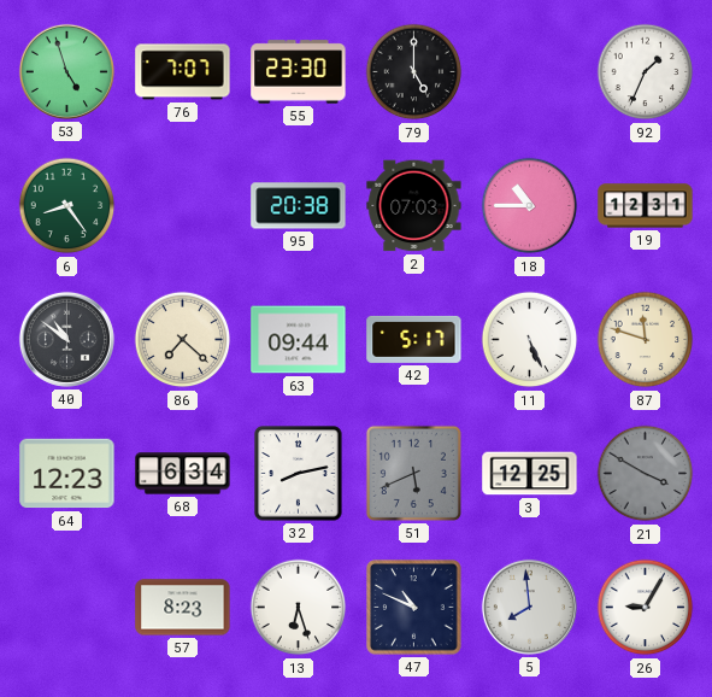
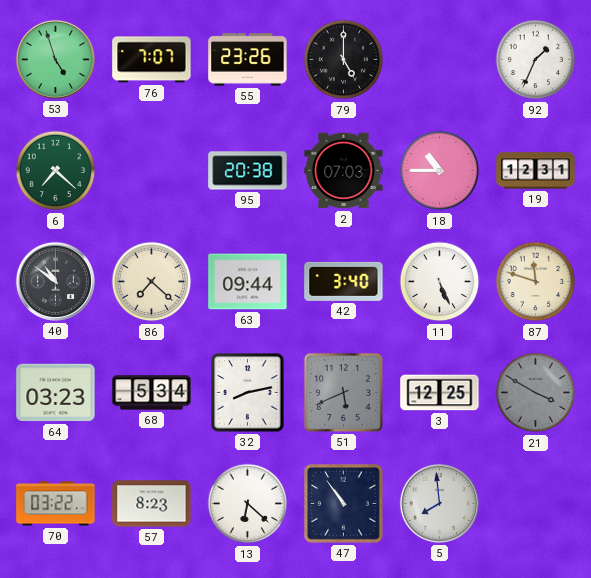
55: 23:30 -> 23:26
6: 8:24 -> 7:22
42: 5:17 -> 3:40
64: 12:23 -> 03:23
68: 6:34 -> 5:34
70: none -> 03:22
13: 6:27 -> 6:22
47: 10:49 -> 10:54
26: 9:05 -> none
